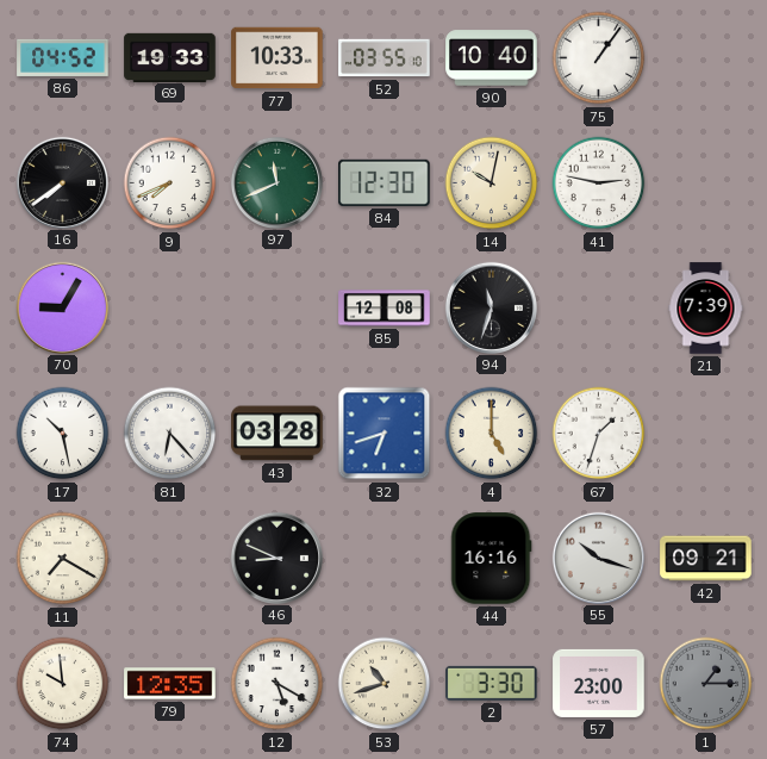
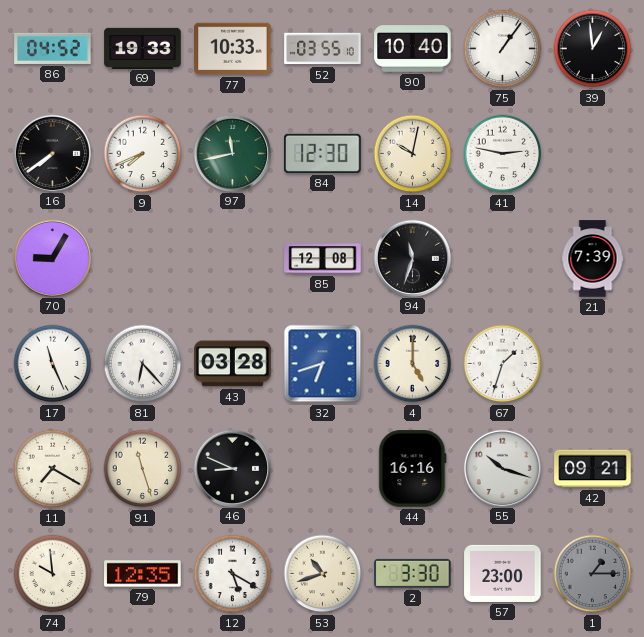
39: none -> 12:59
97: 11:41 -> 11:43
17: 10:28 -> 11:26
91: none -> 11:27
